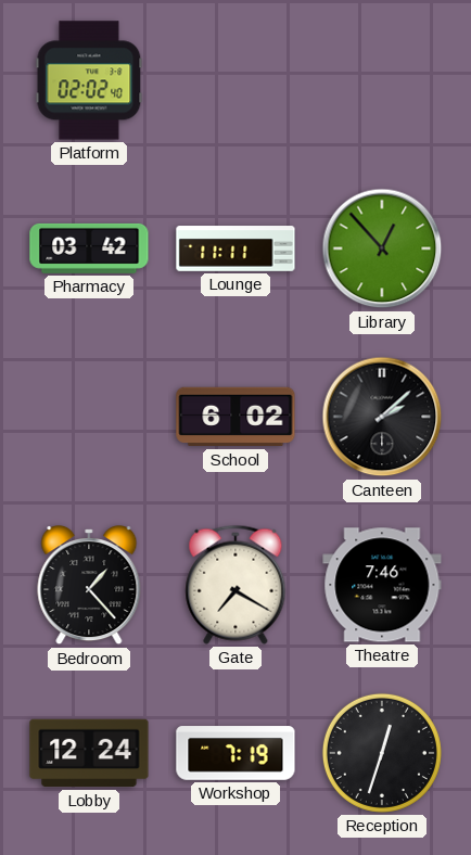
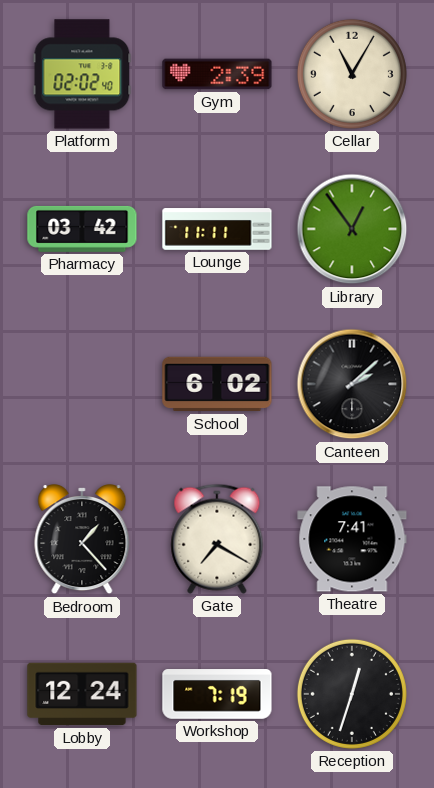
Gym: none -> 2:39
Cellar: none -> 11:05
Library: 12:53 -> 12:54
Theatre: 7:46 -> 7:41
